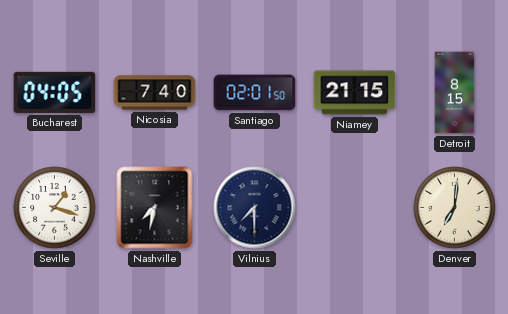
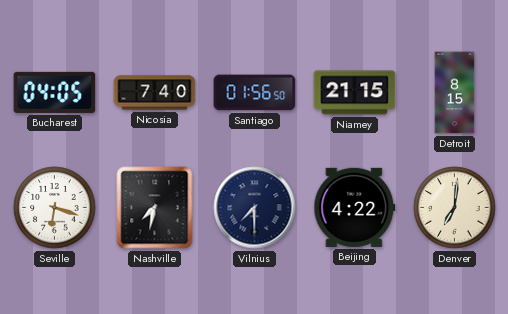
Santiago: 02:01 -> 01:56
Seville: 1:18 -> 6:18
Beijing: none -> 4:22
